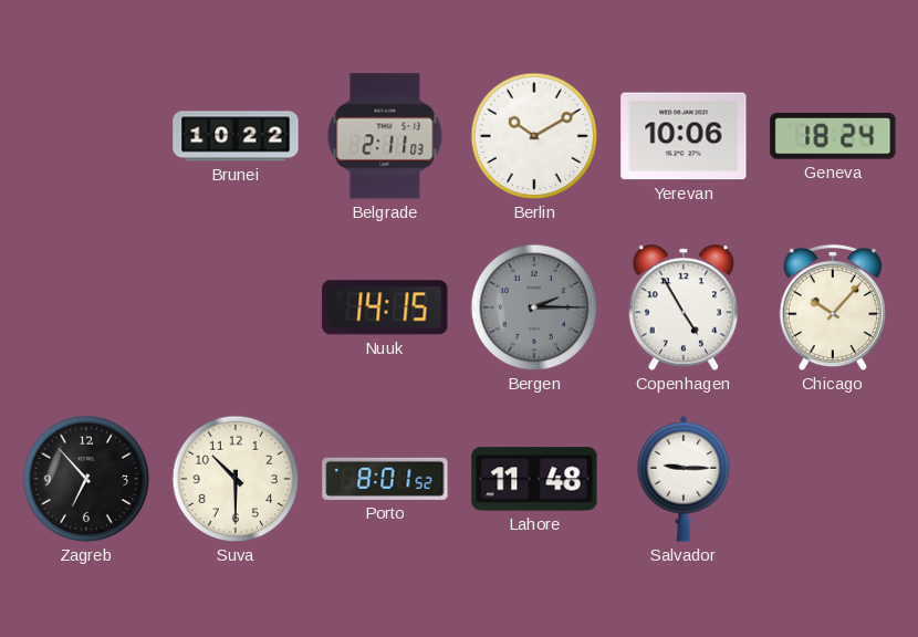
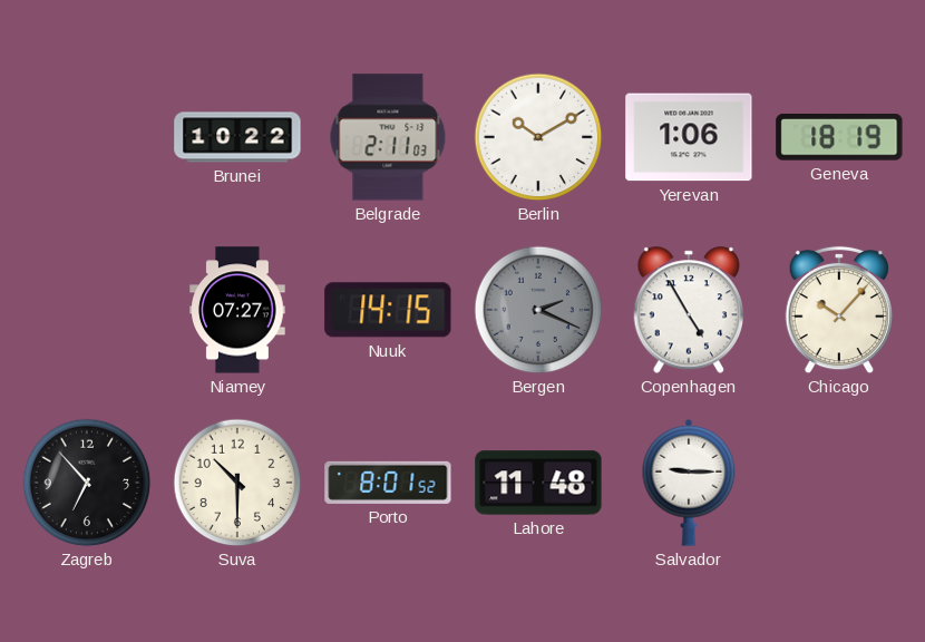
Yerevan: 10:06 -> 1:06
Geneva: 18:24 -> 18:19
Niamey: none -> 07:27
Bergen: 2:15 -> 2:19
